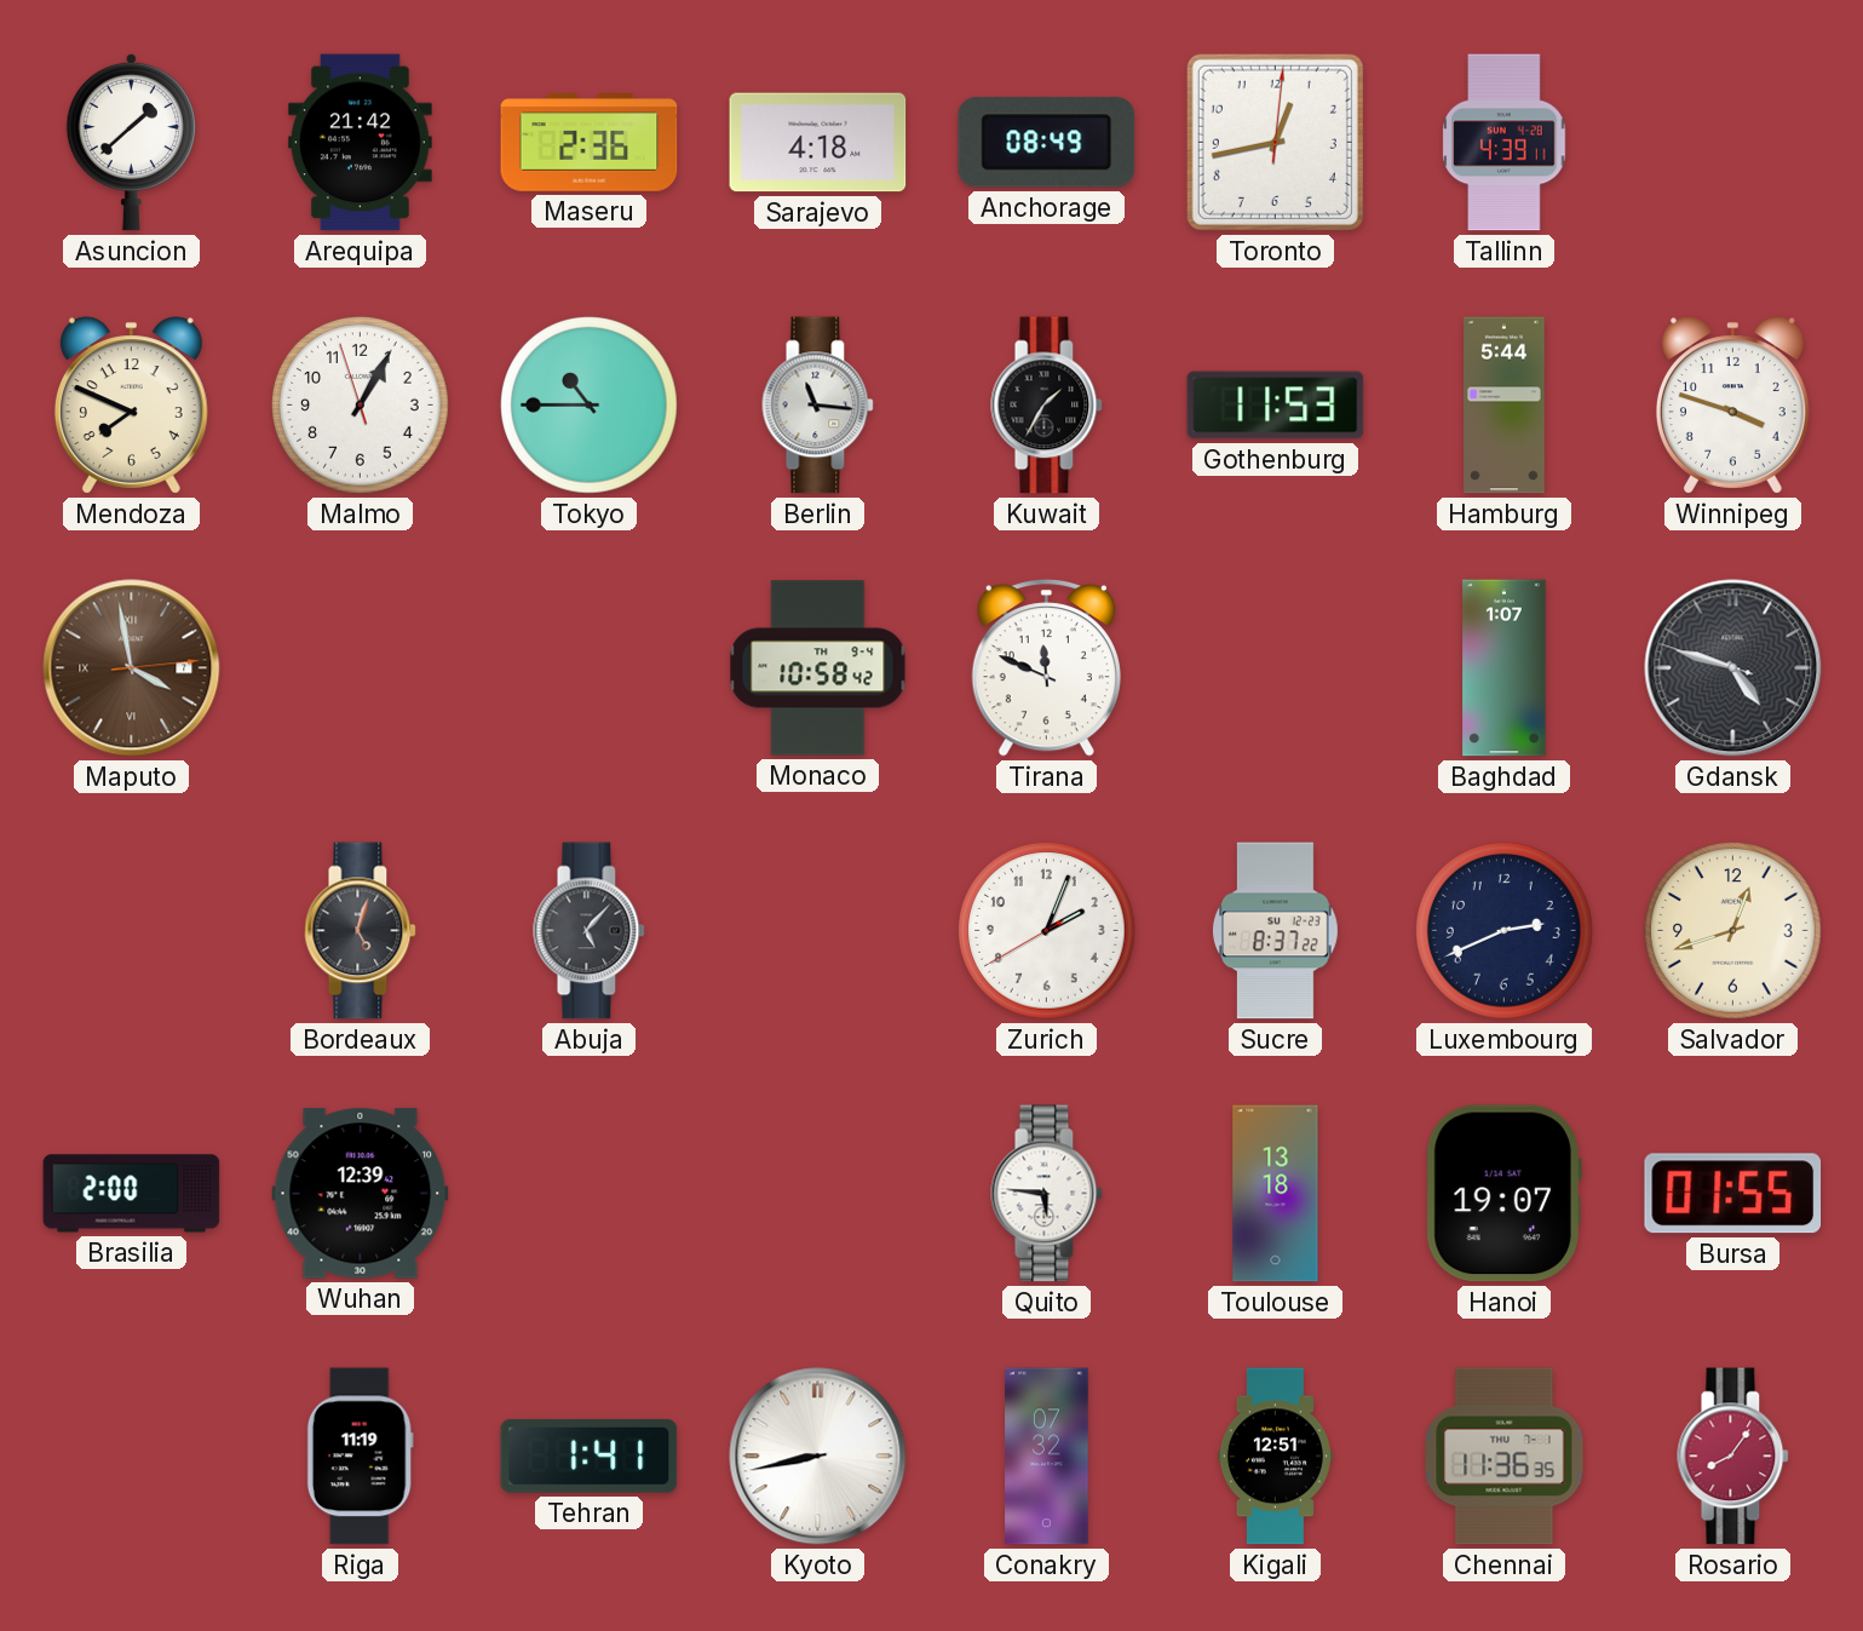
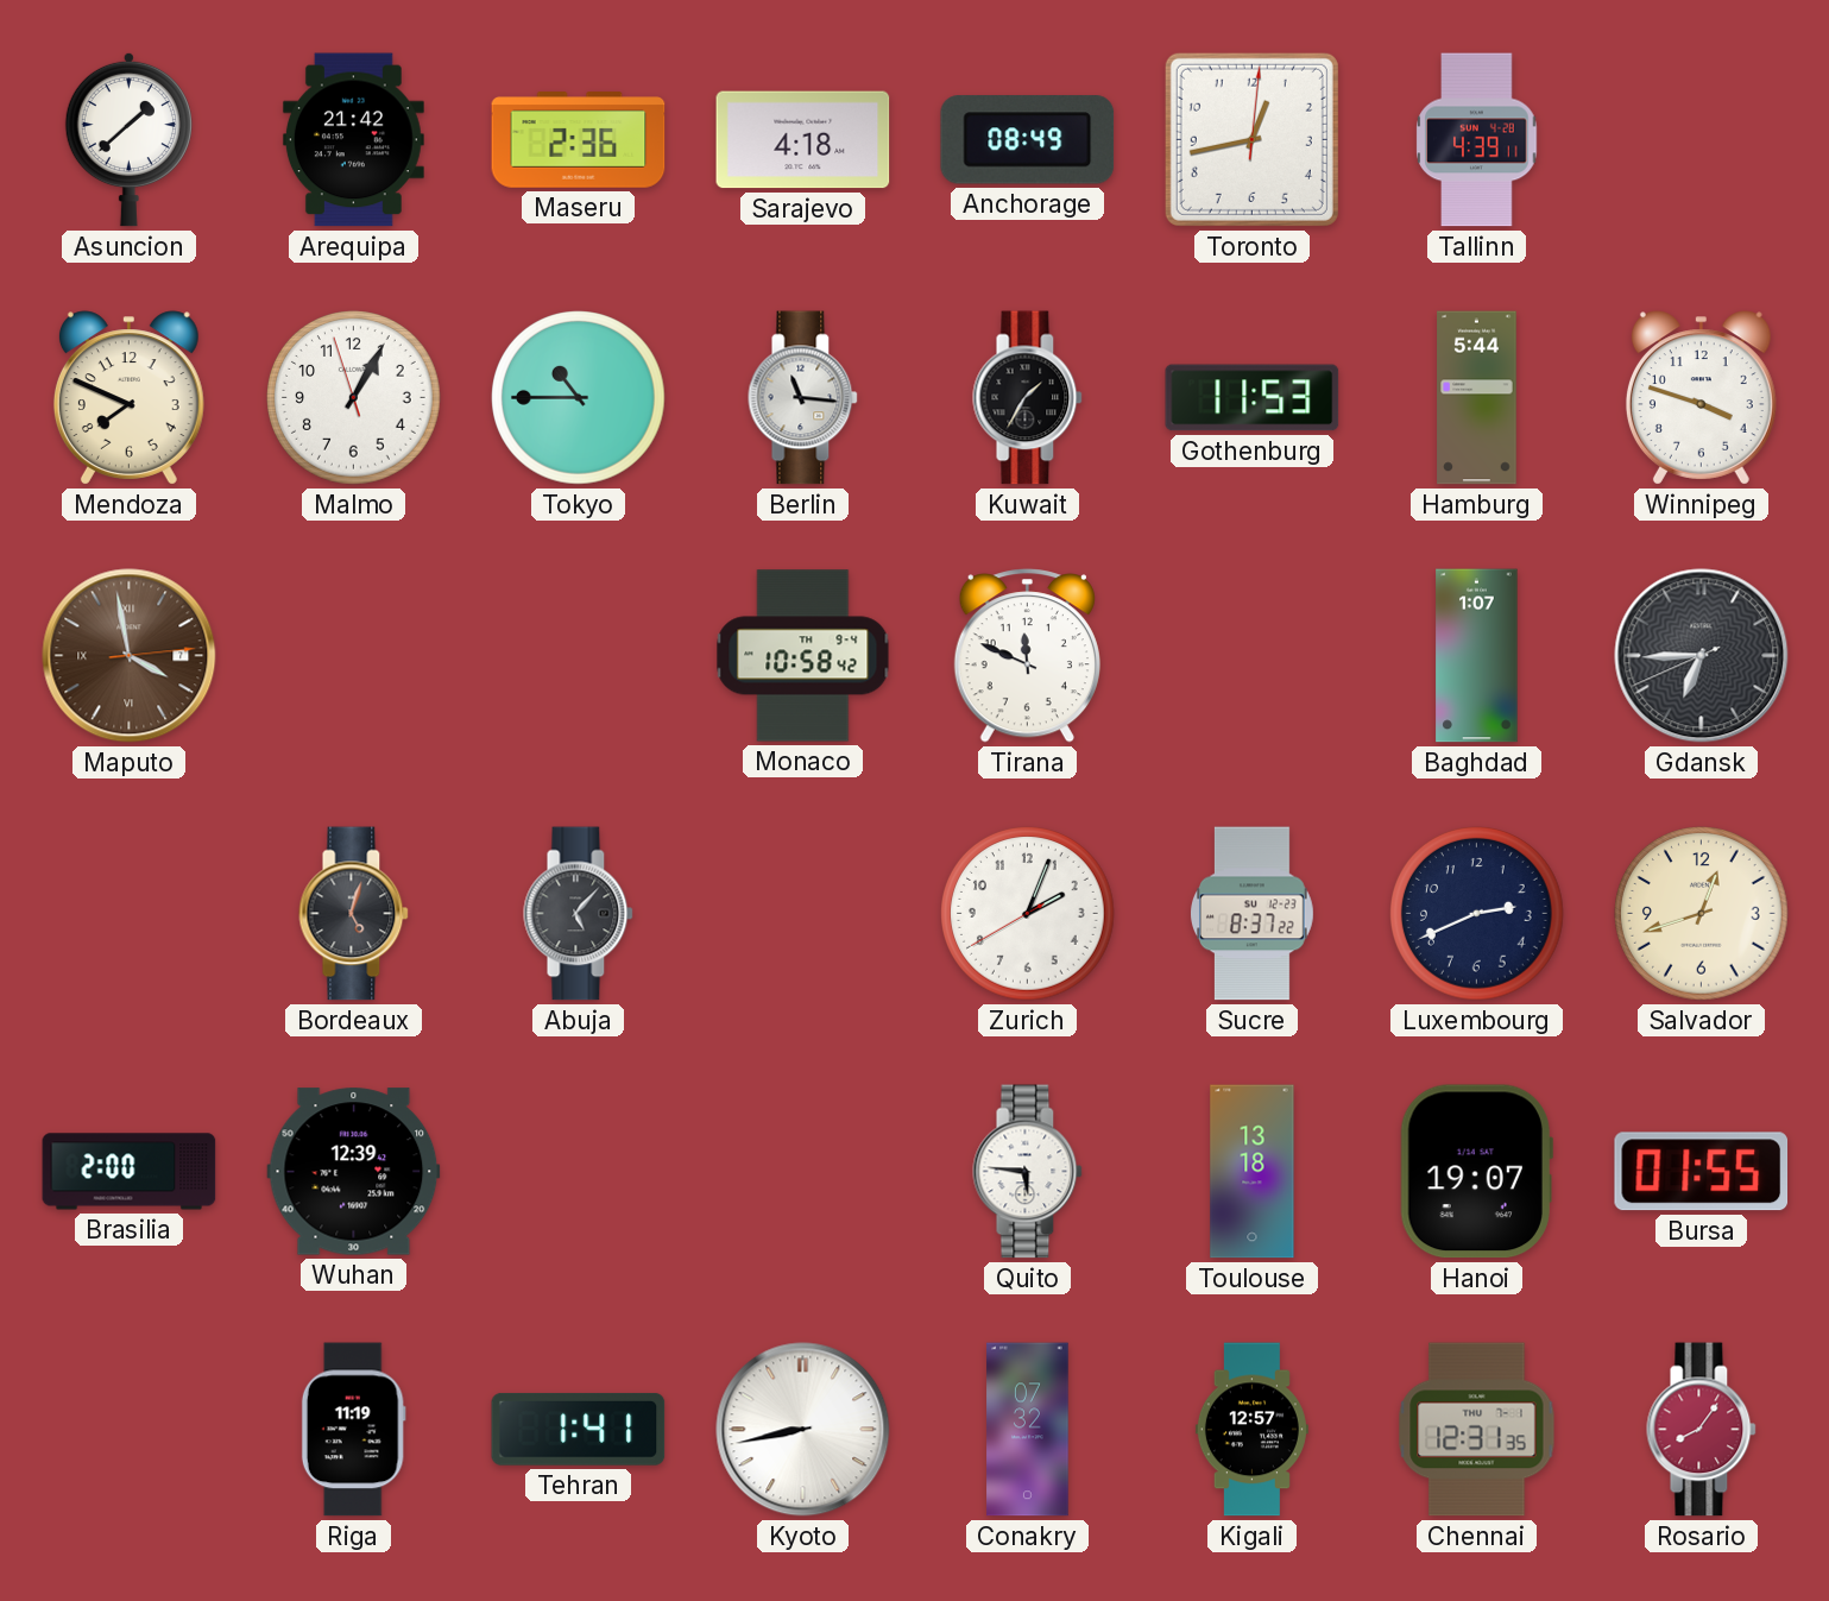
Gdansk: 4:47 -> 6:44
Kigali: 12:51 -> 12:57
Chennai: 11:36 -> 12:31
